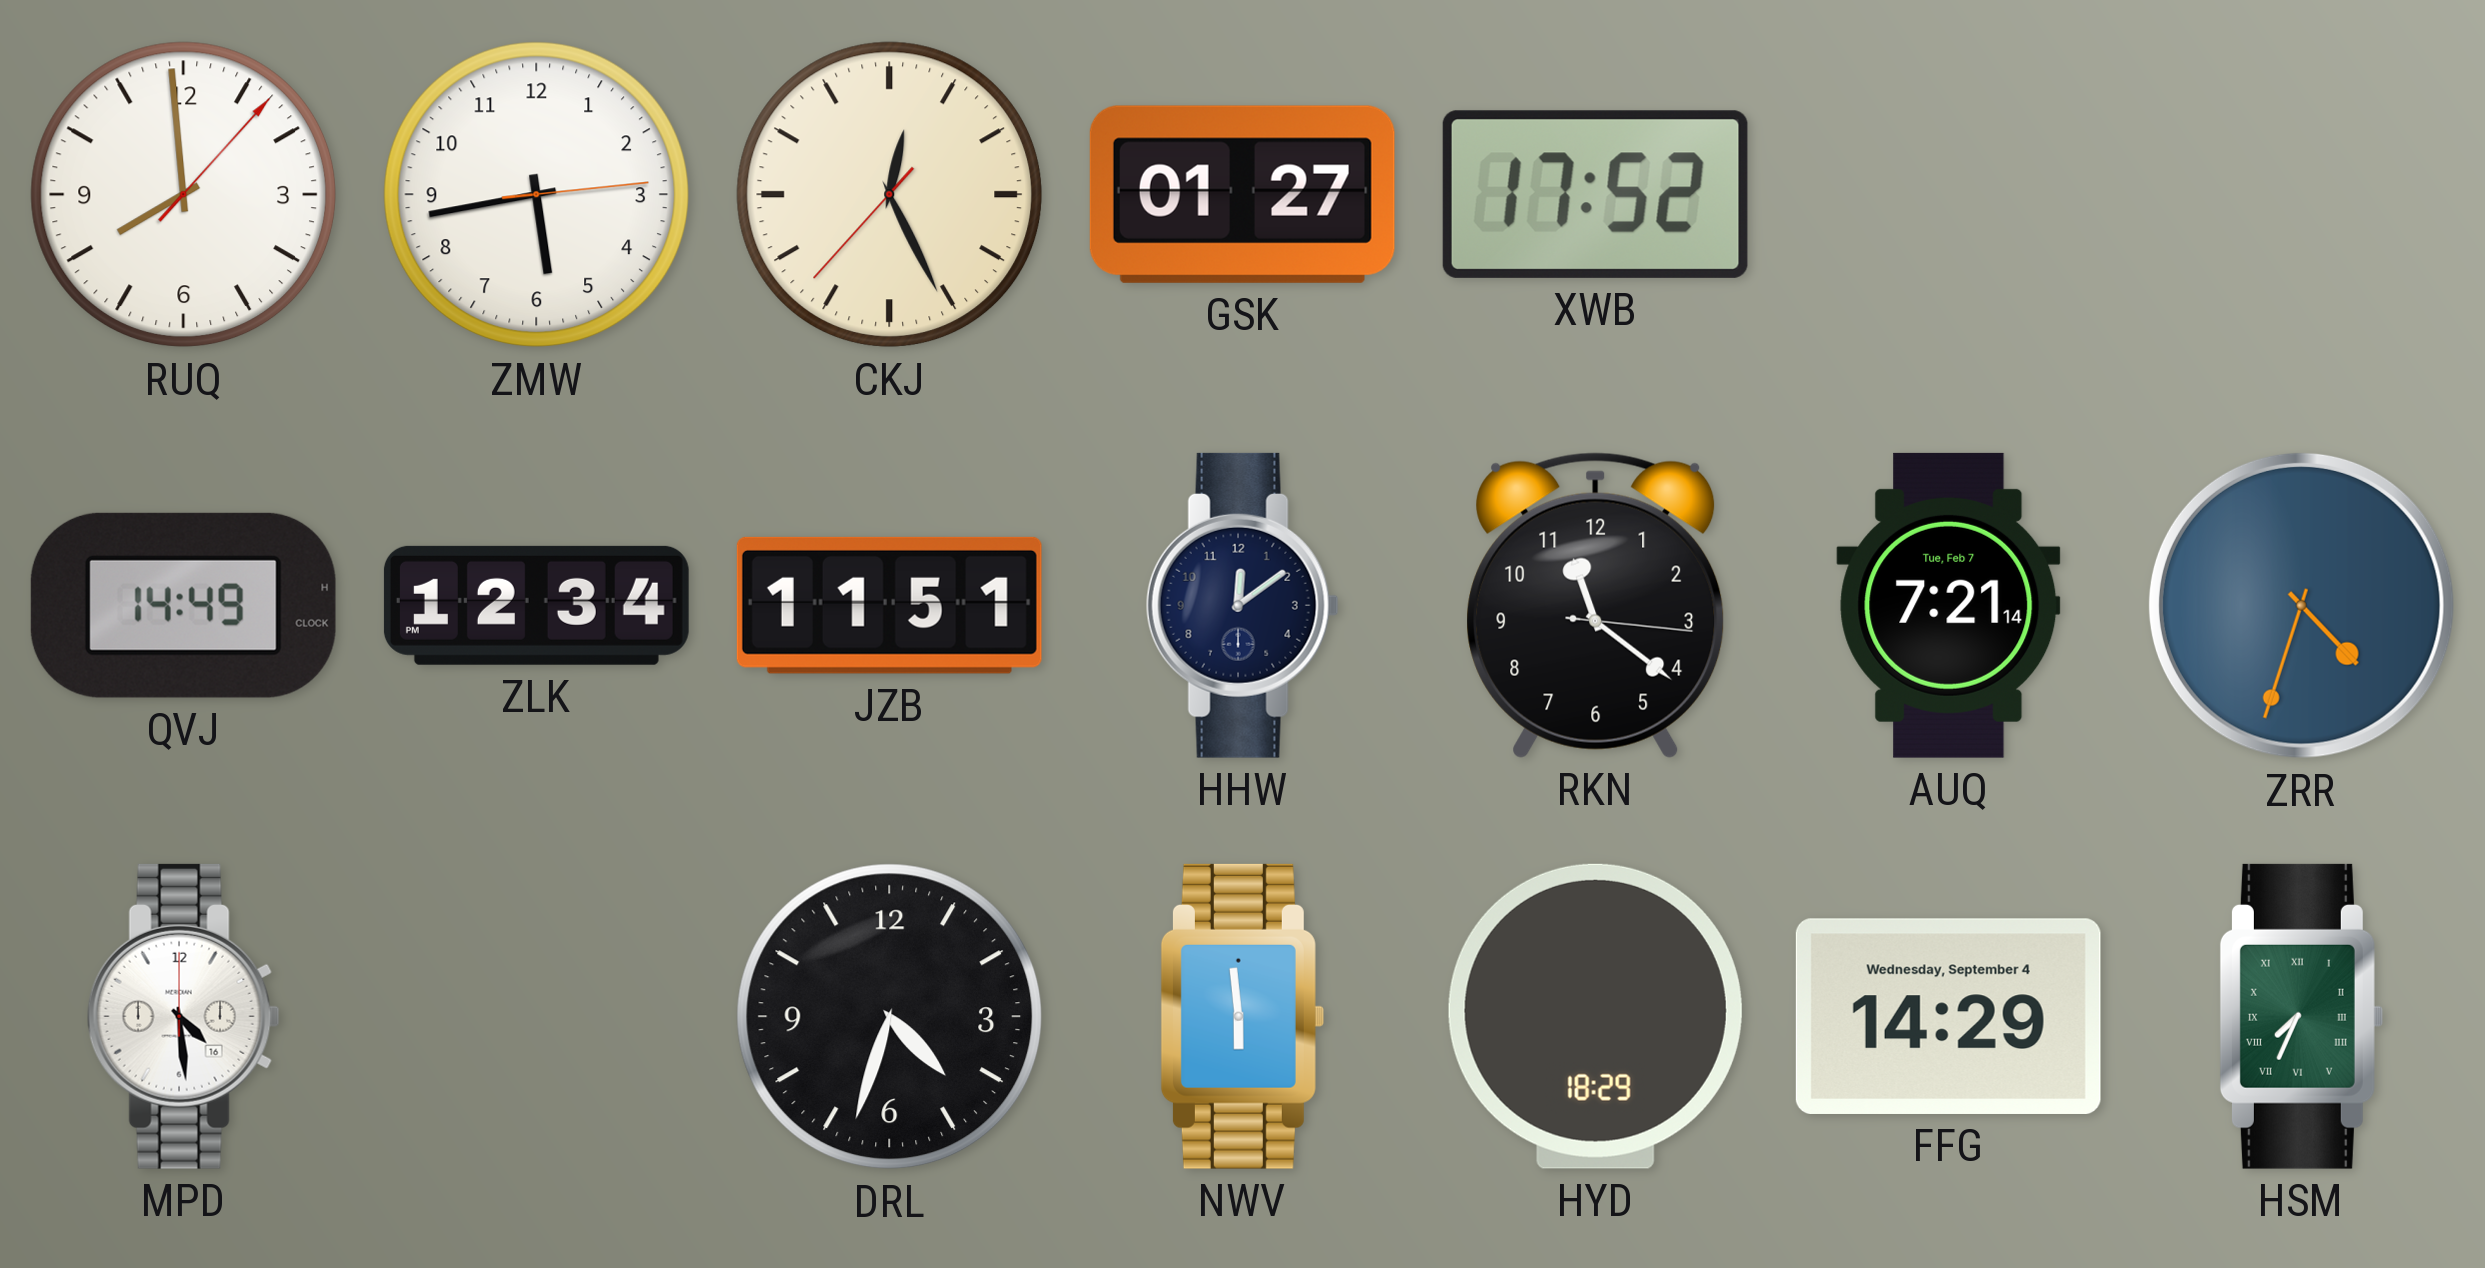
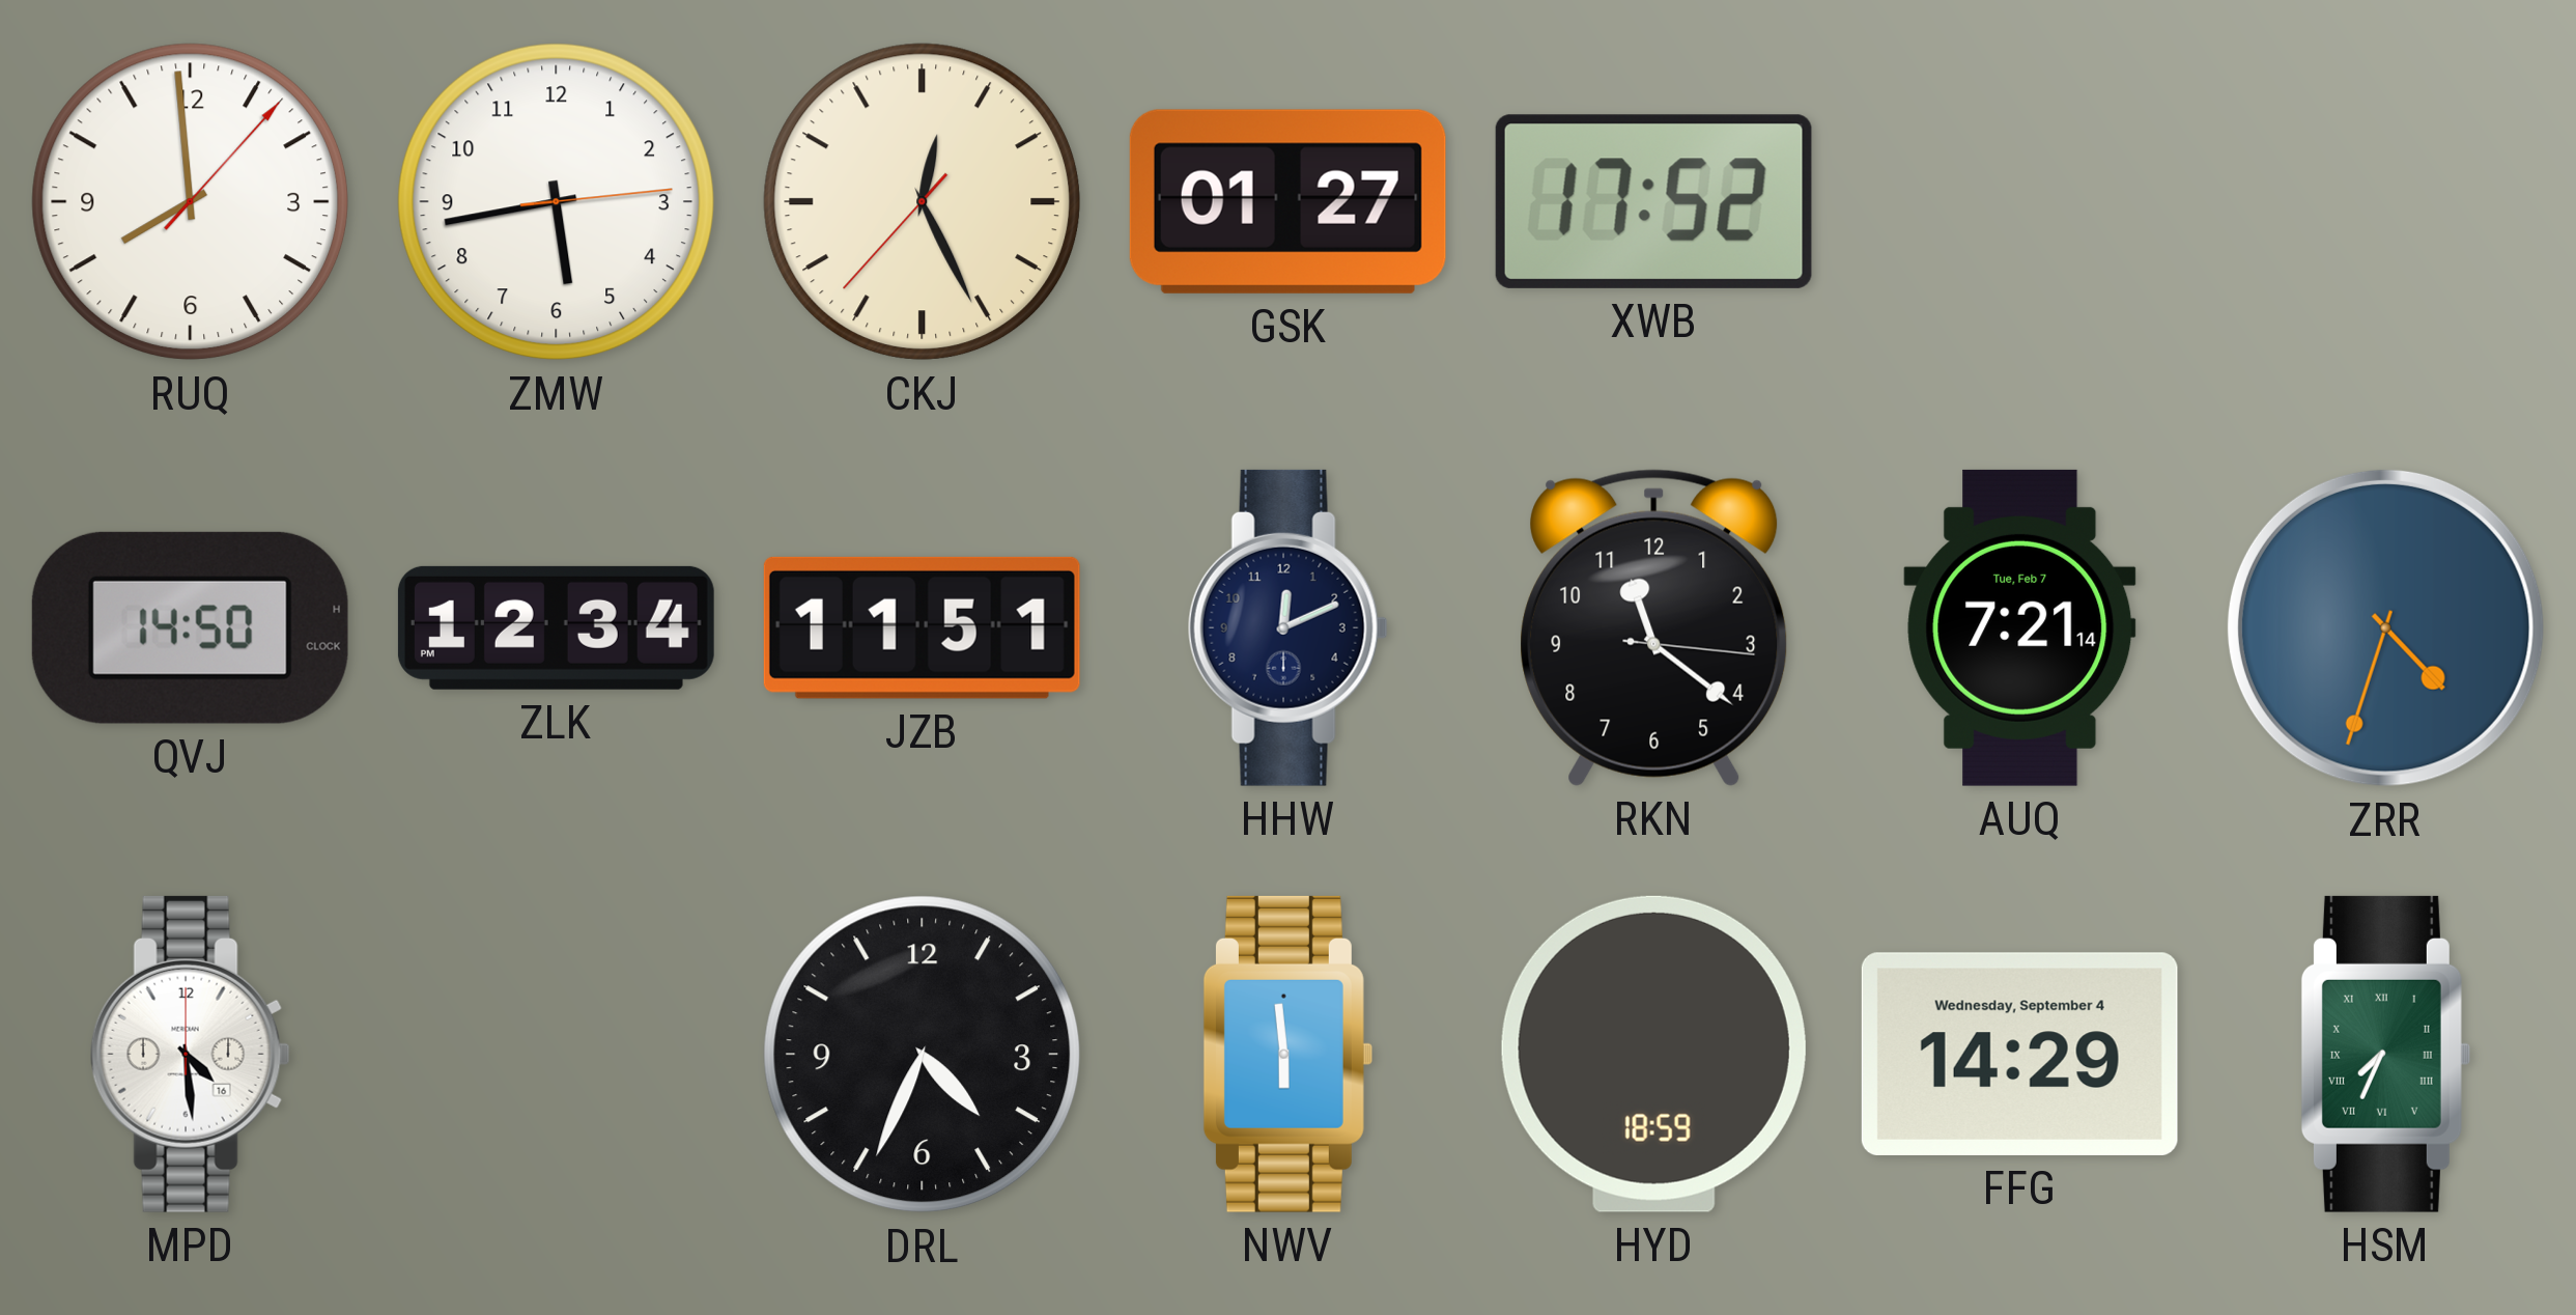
QVJ: 14:49 -> 14:50
HHW: 12:09 -> 12:11
DRL: 4:33 -> 4:34
HYD: 18:29 -> 18:59
